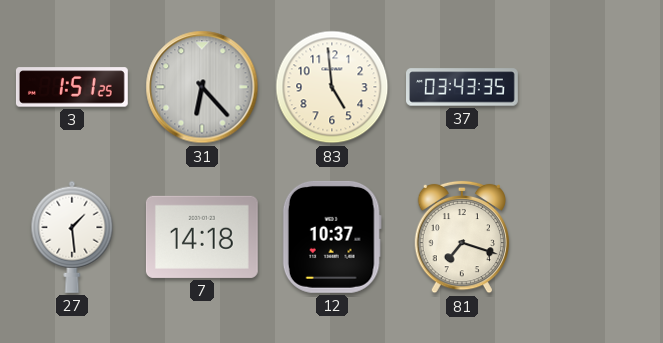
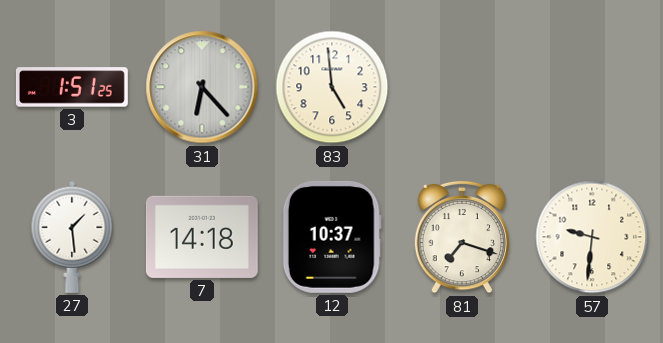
37: 03:43 -> none
57: none -> 9:31
